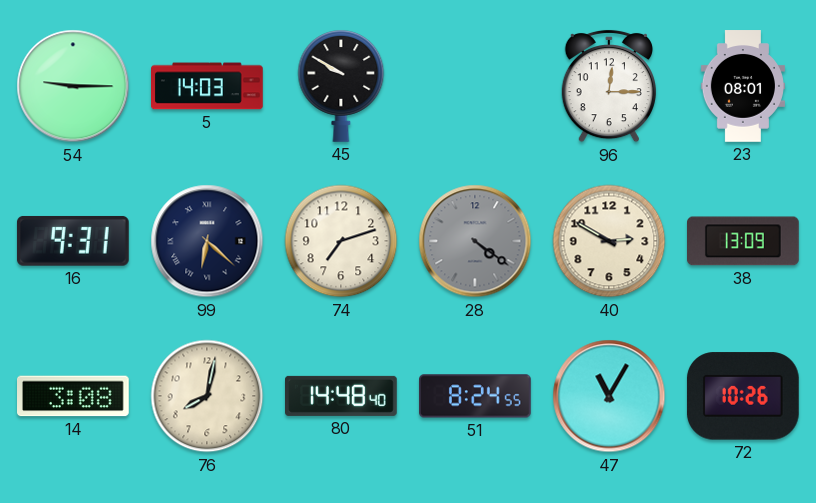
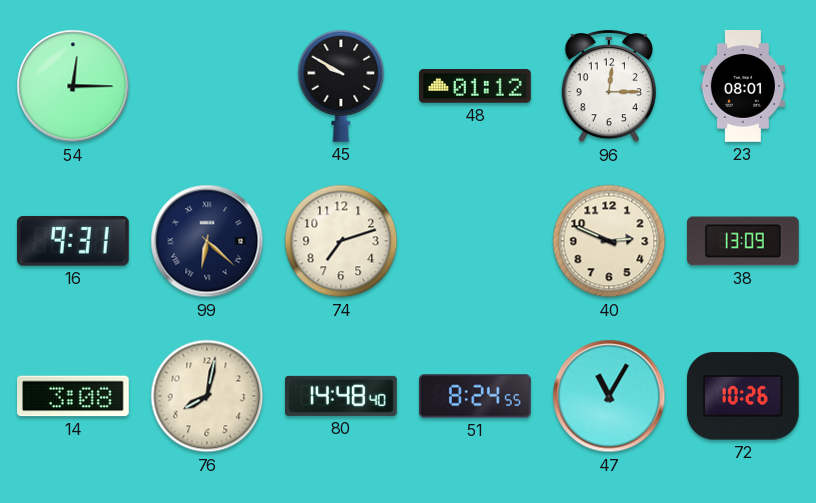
54: 9:15 -> 12:15
5: 14:03 -> none
48: none -> 01:12
28: 4:21 -> none
40: 2:50 -> 2:49
